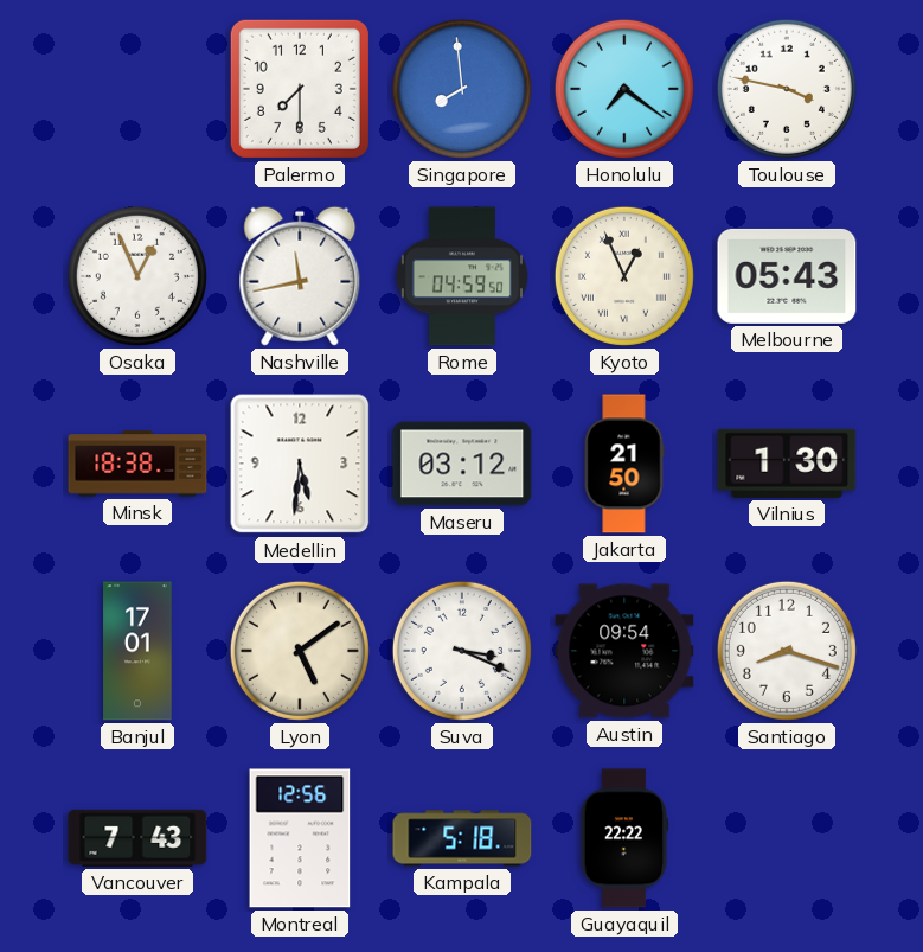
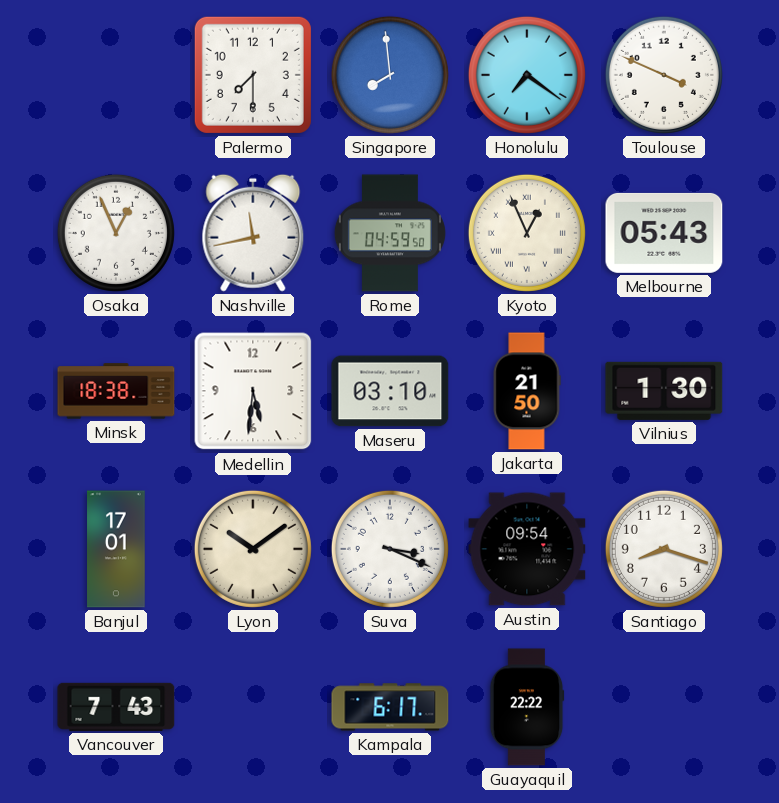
Toulouse: 3:47 -> 3:49
Maseru: 03:12 -> 03:10
Lyon: 5:09 -> 10:09
Montreal: 12:56 -> none
Kampala: 5:18 -> 6:17
